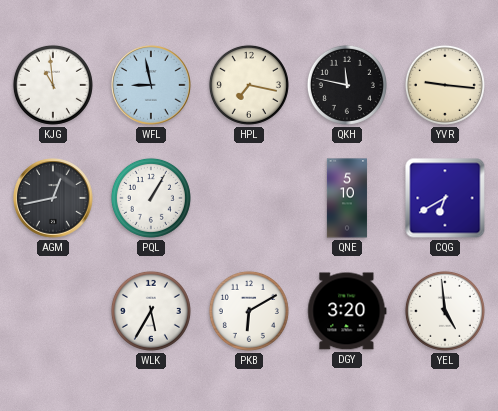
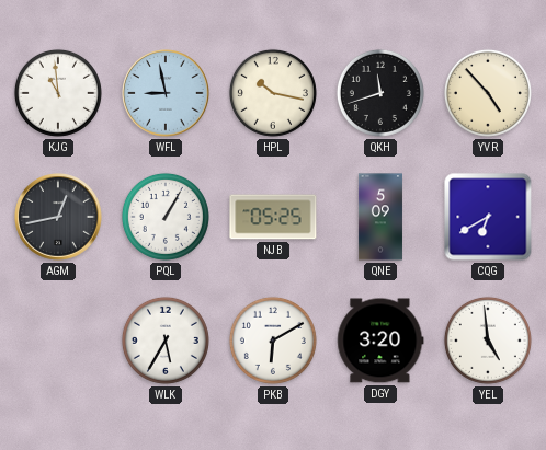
HPL: 7:17 -> 10:17
QKH: 11:47 -> 11:42
YVR: 9:16 -> 4:53
NJB: none -> 05:25
QNE: 5:10 -> 5:09
